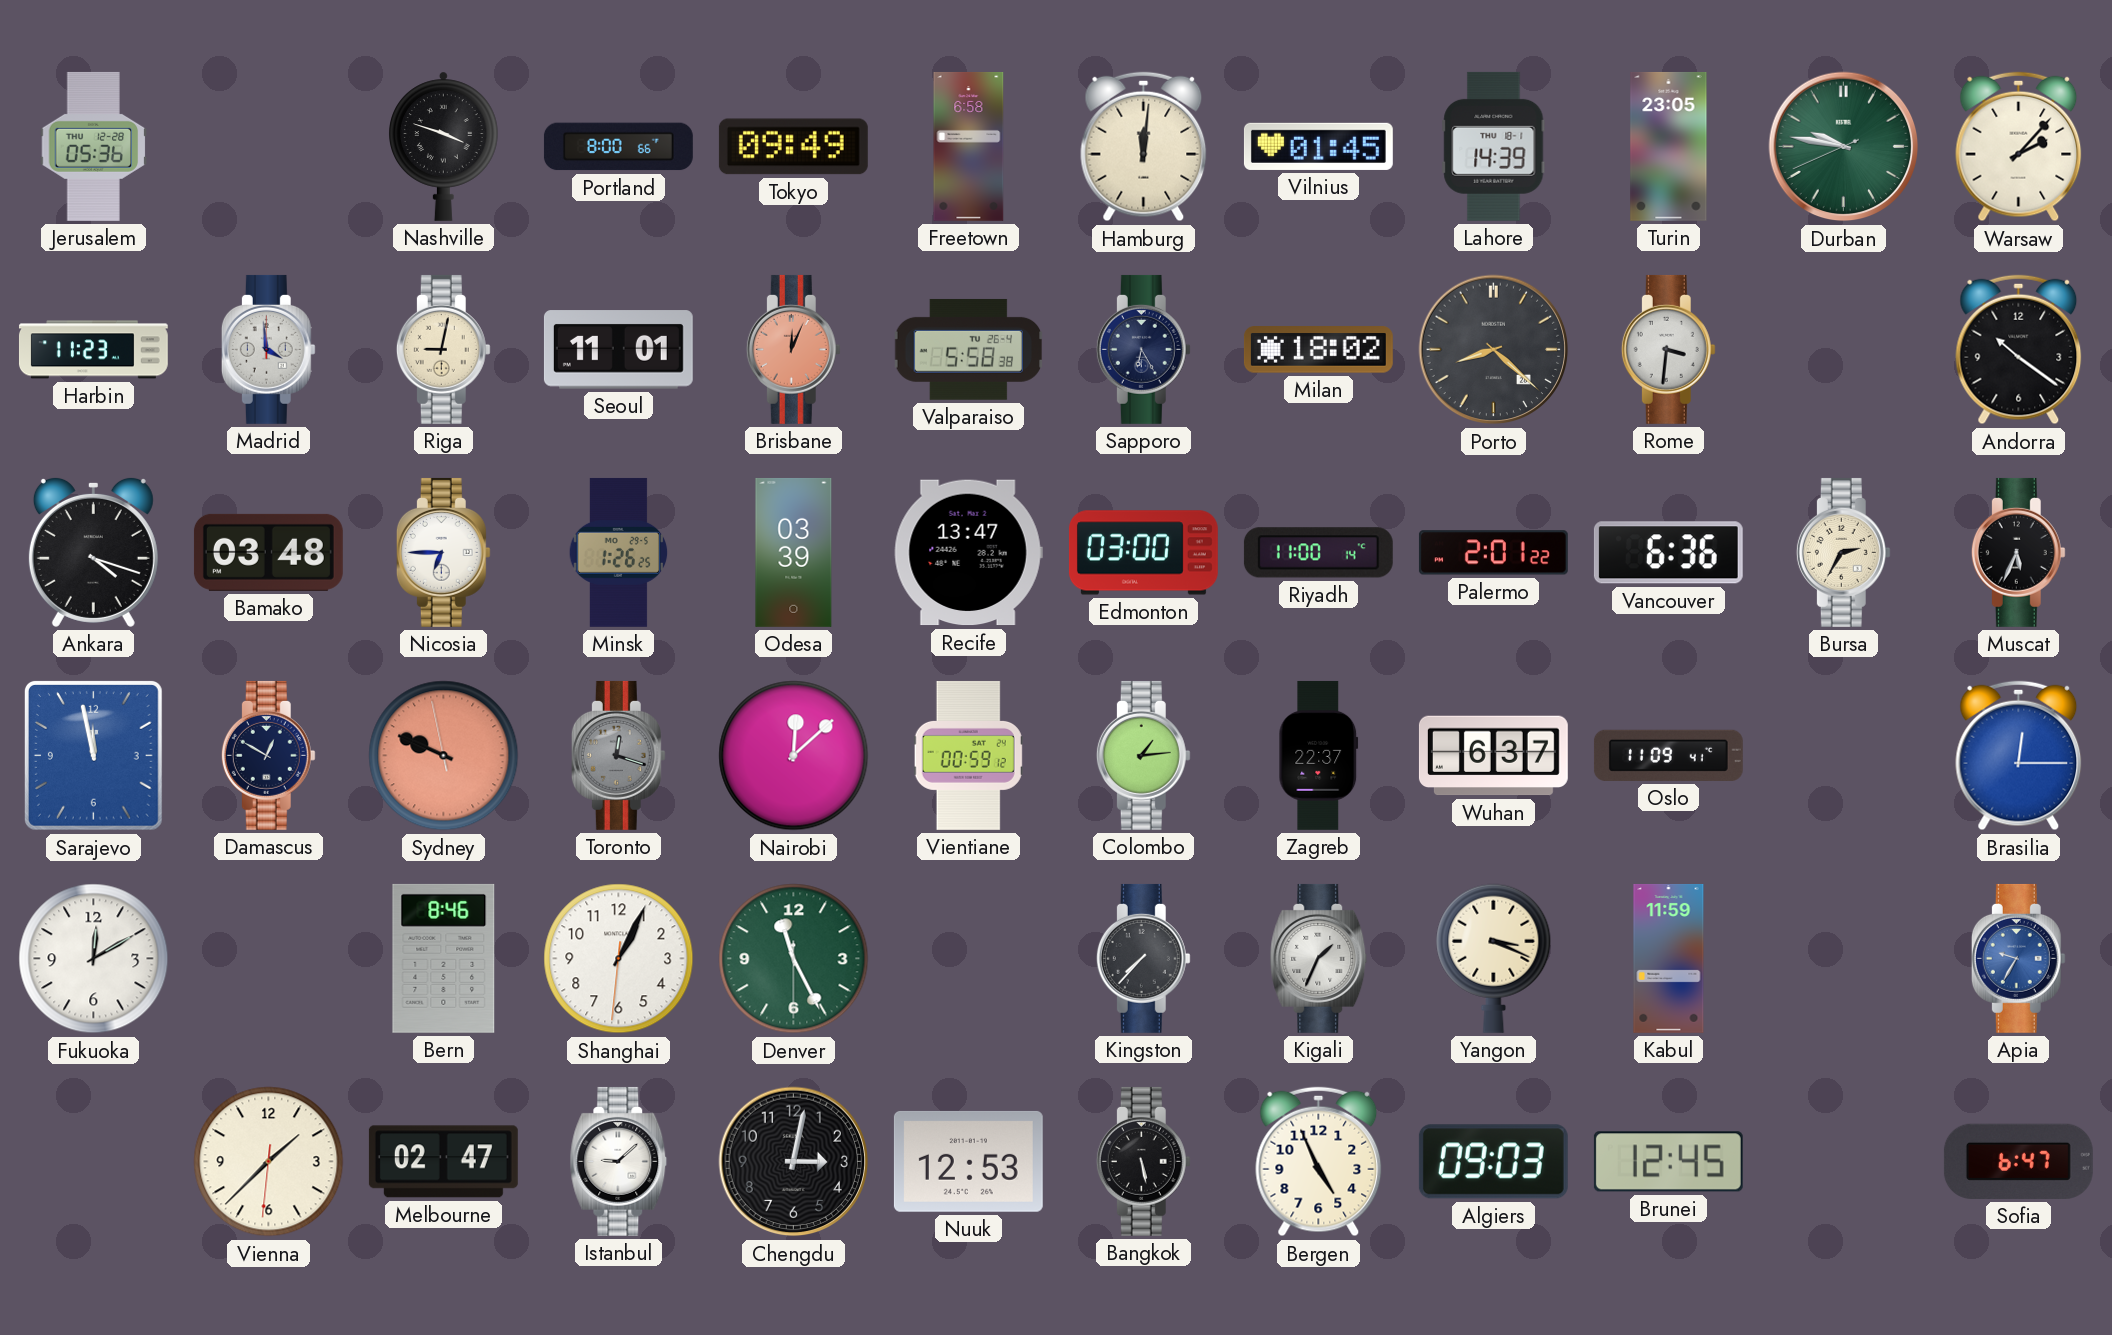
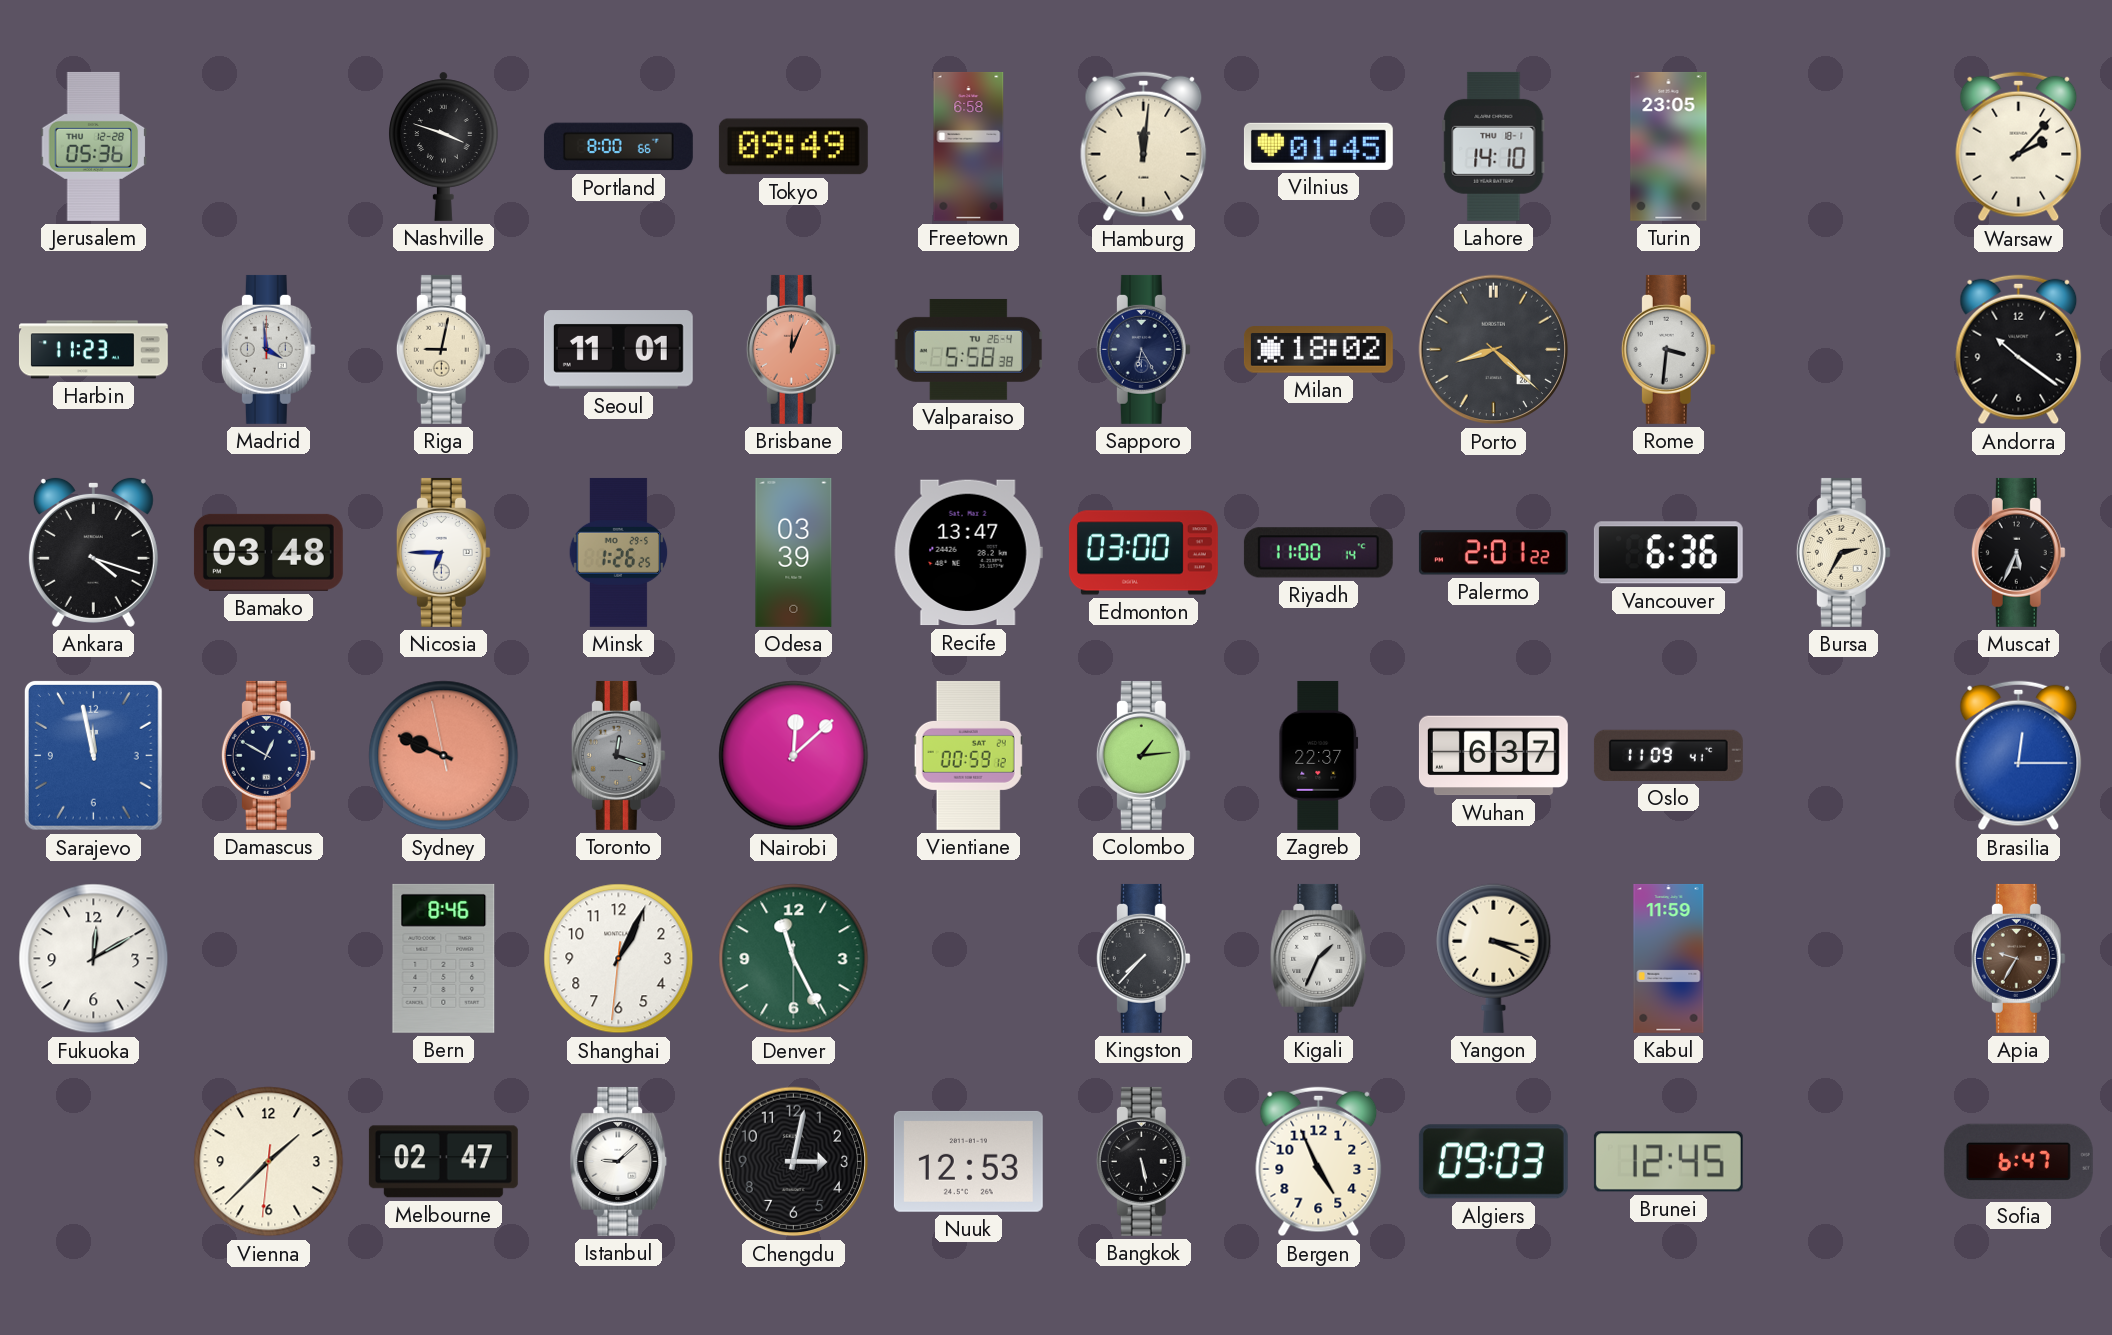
Lahore: 14:39 -> 14:10
Durban: 9:46 -> none
Apia dial: blue -> brown
